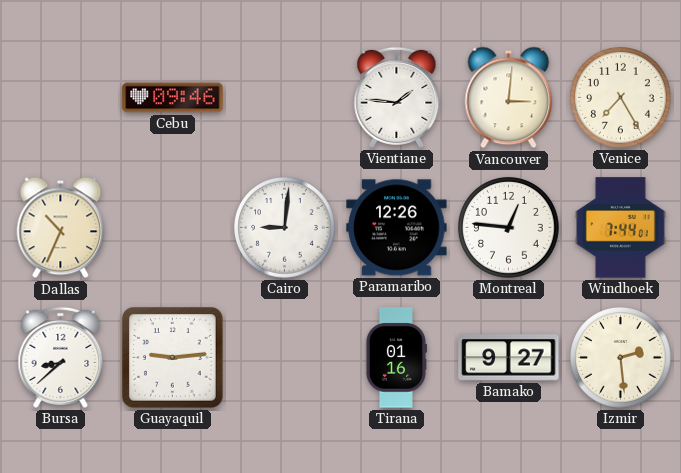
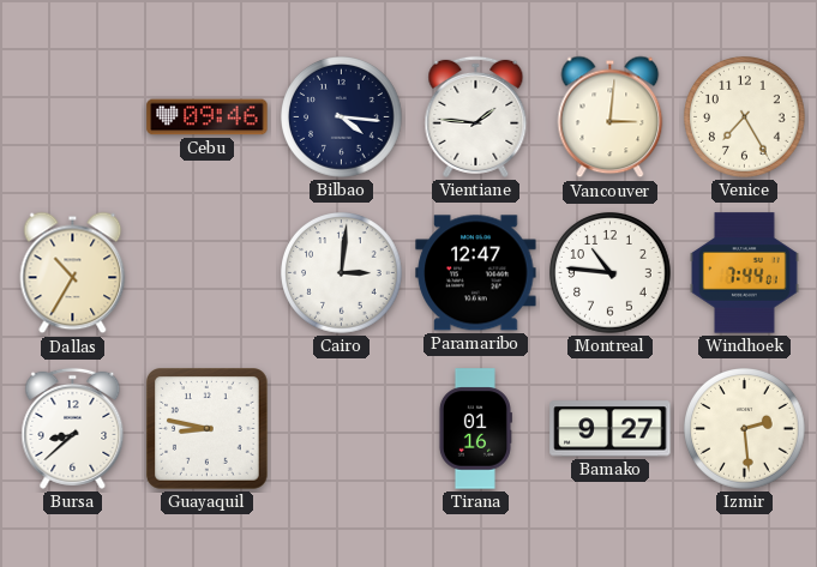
Bilbao: none -> 4:16
Dallas: 10:34 -> 10:35
Cairo: 9:01 -> 3:01
Paramaribo: 12:26 -> 12:47
Montreal: 12:46 -> 10:46
Guayaquil: 9:14 -> 8:47
